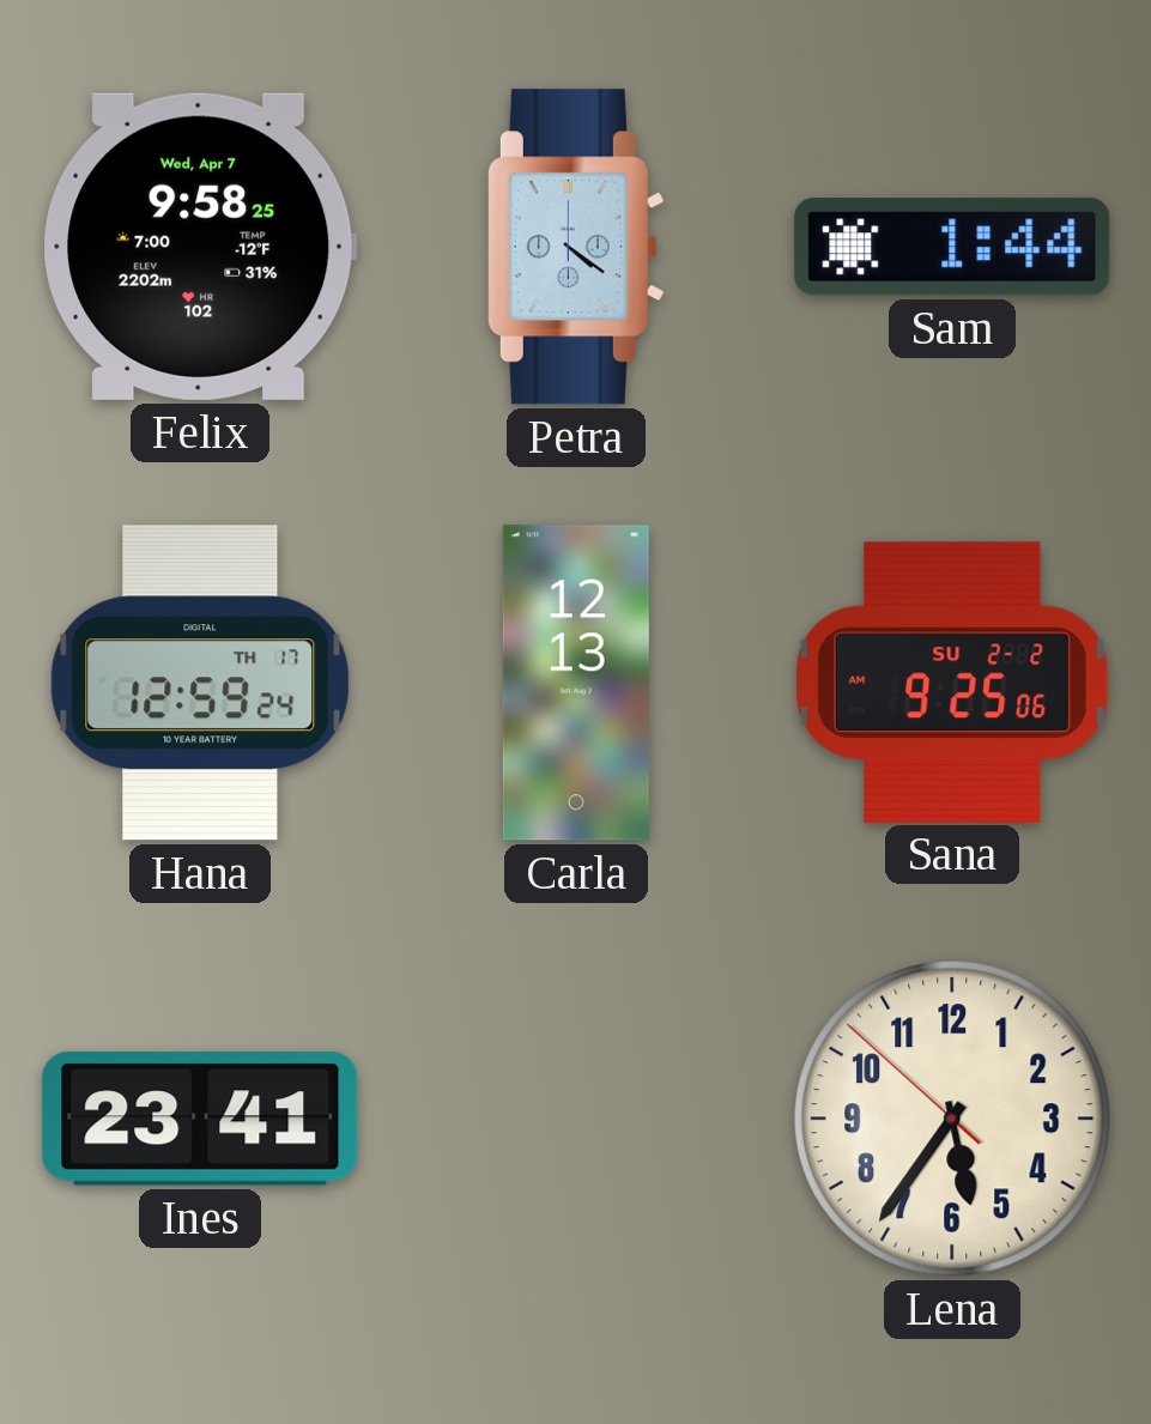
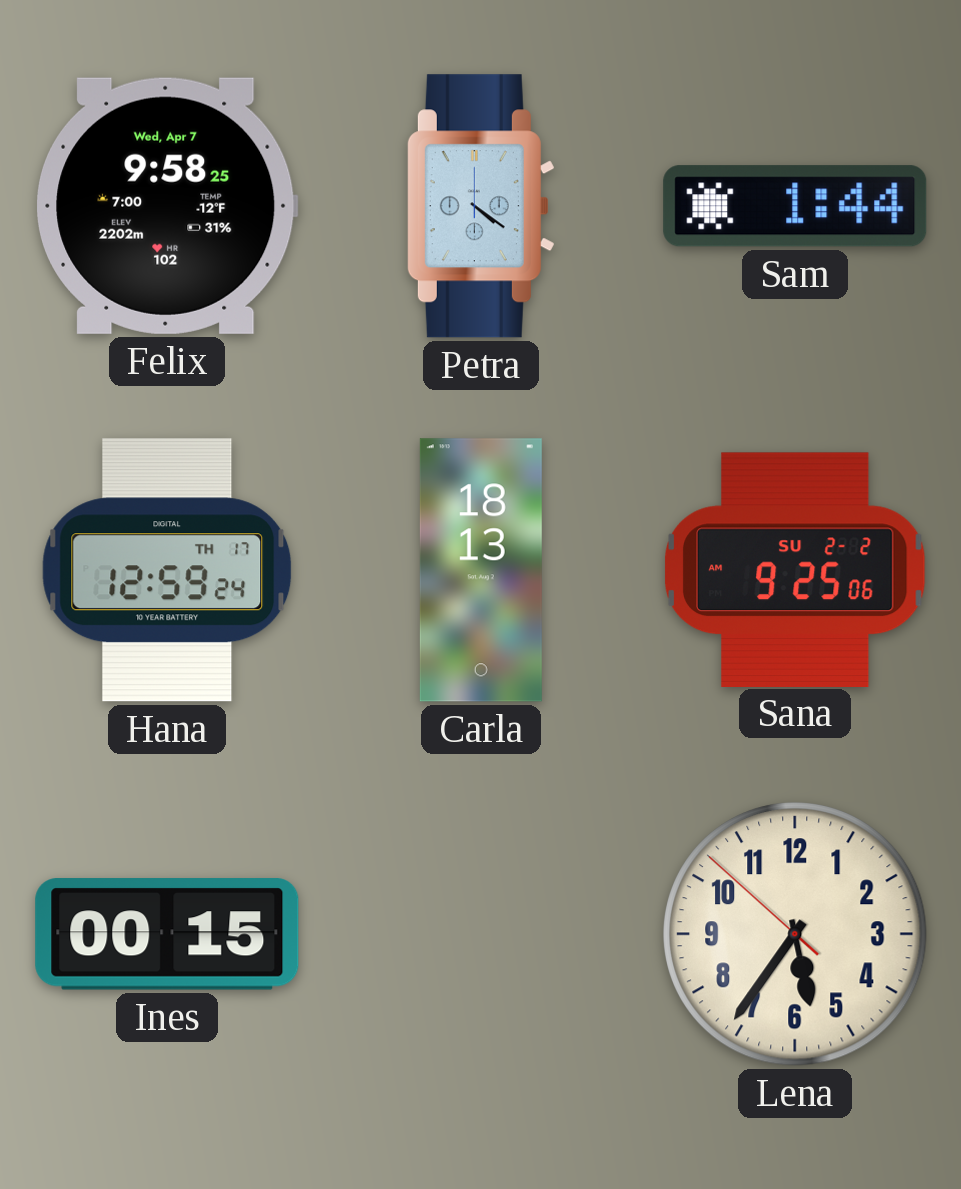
Carla: 12:13 -> 18:13
Ines: 23:41 -> 00:15
